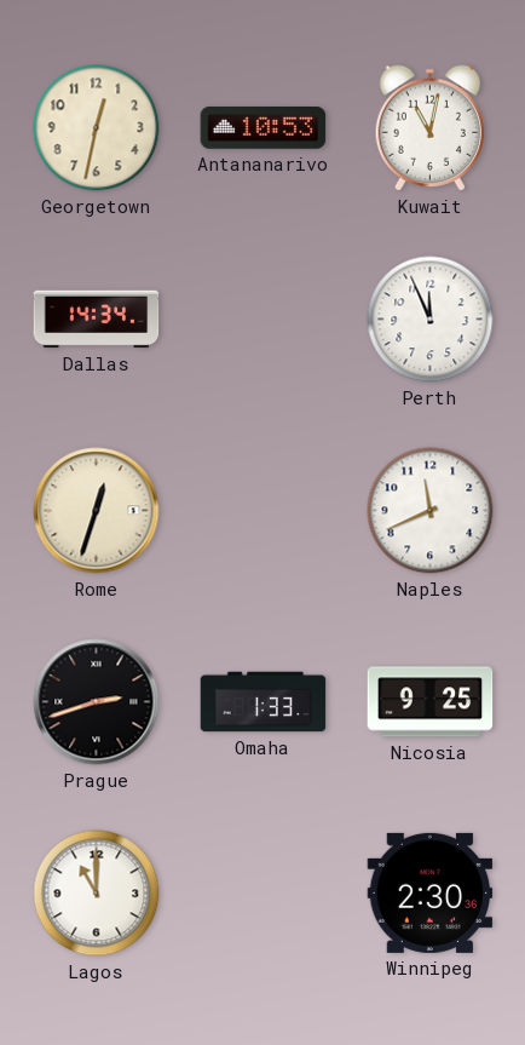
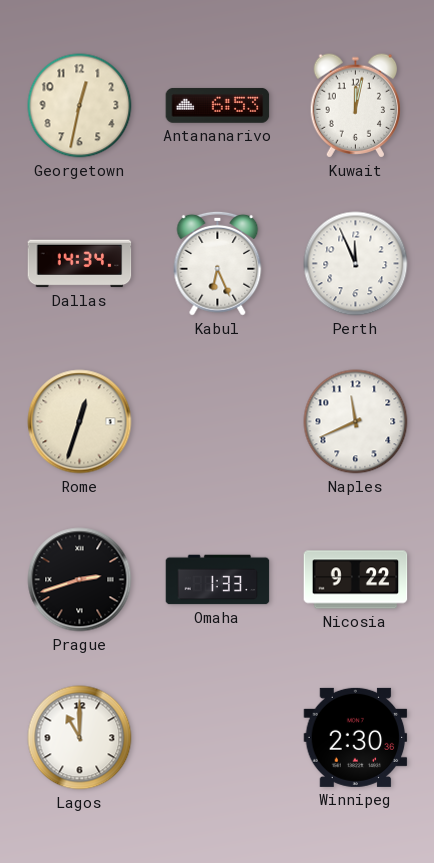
Antananarivo: 10:53 -> 6:53
Kuwait: 11:02 -> 12:02
Kabul: none -> 6:26
Nicosia: 9:25 -> 9:22
